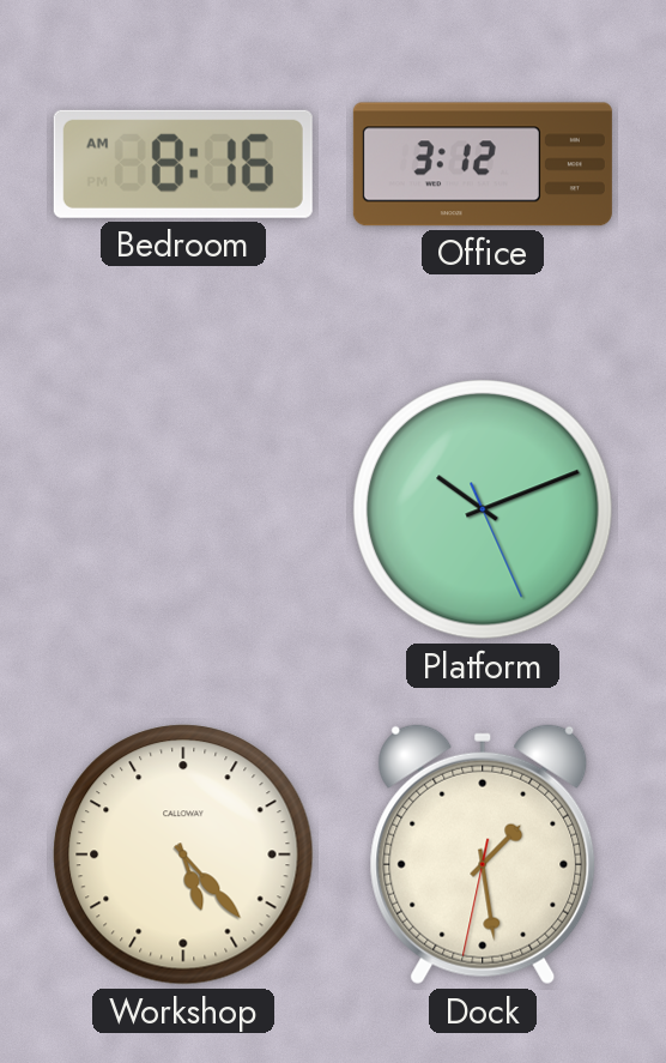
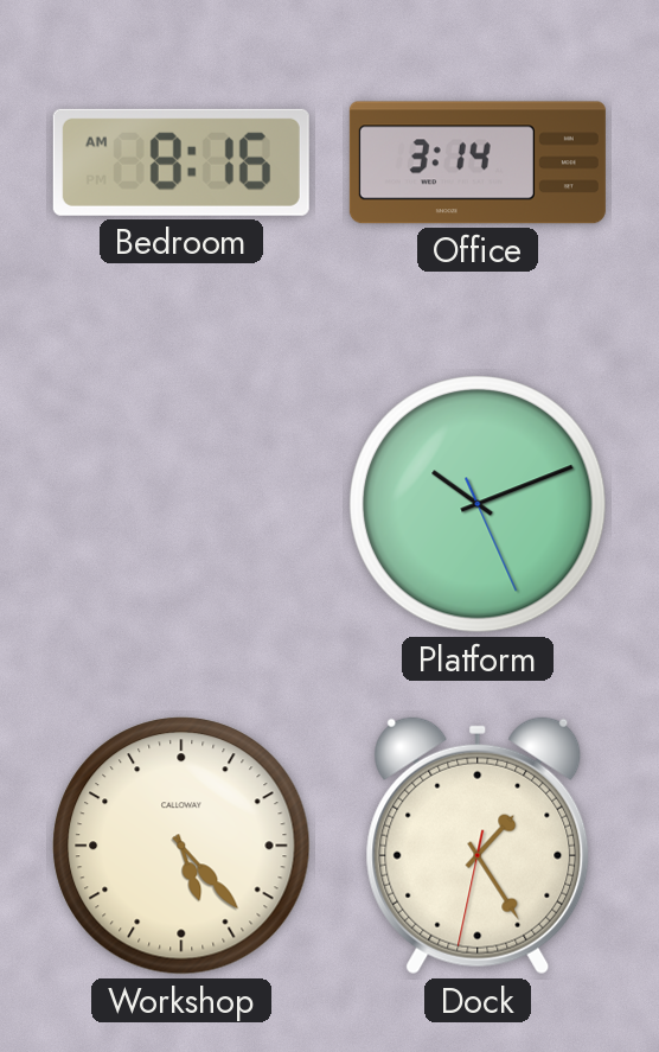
Office: 3:12 -> 3:14
Dock: 1:28 -> 1:24
